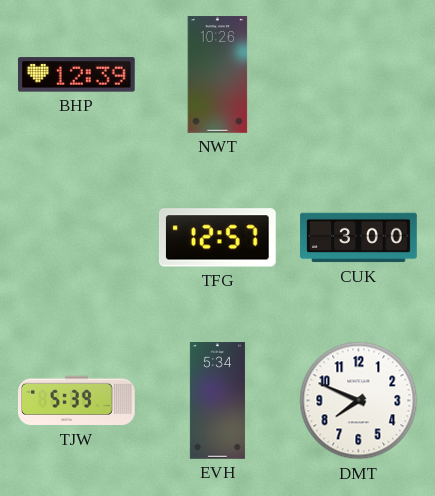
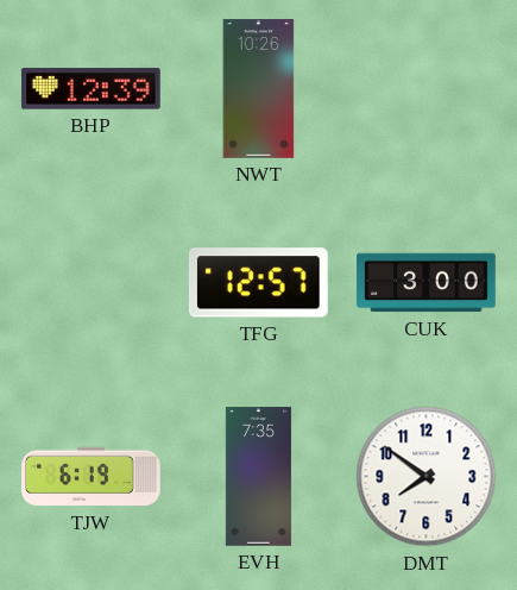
TJW: 5:39 -> 6:19
EVH: 5:34 -> 7:35
DMT: 7:49 -> 7:51
